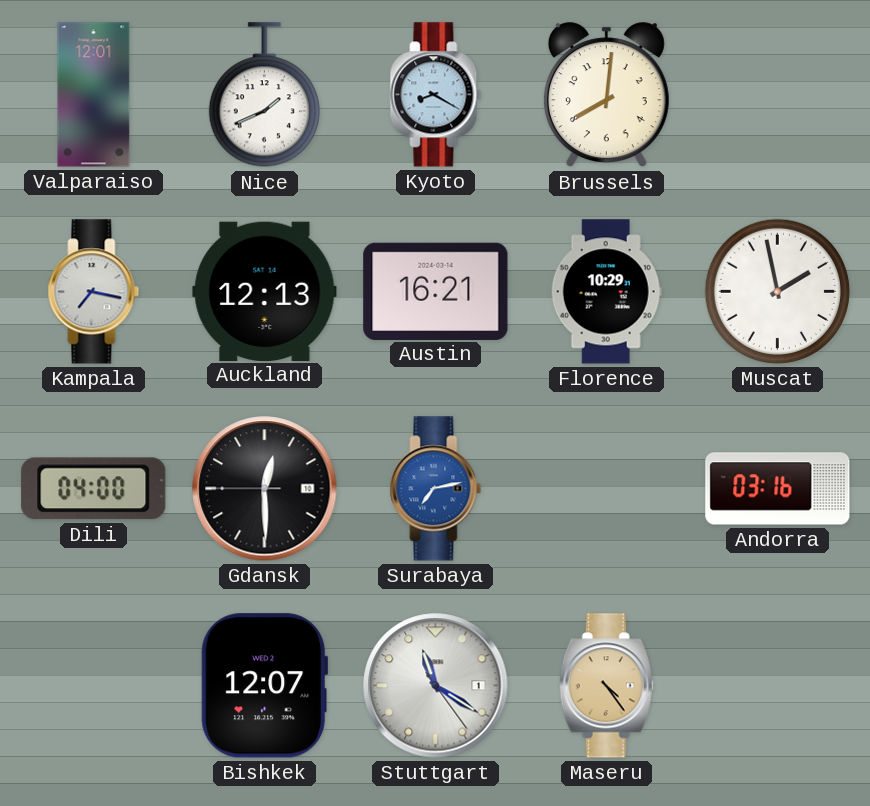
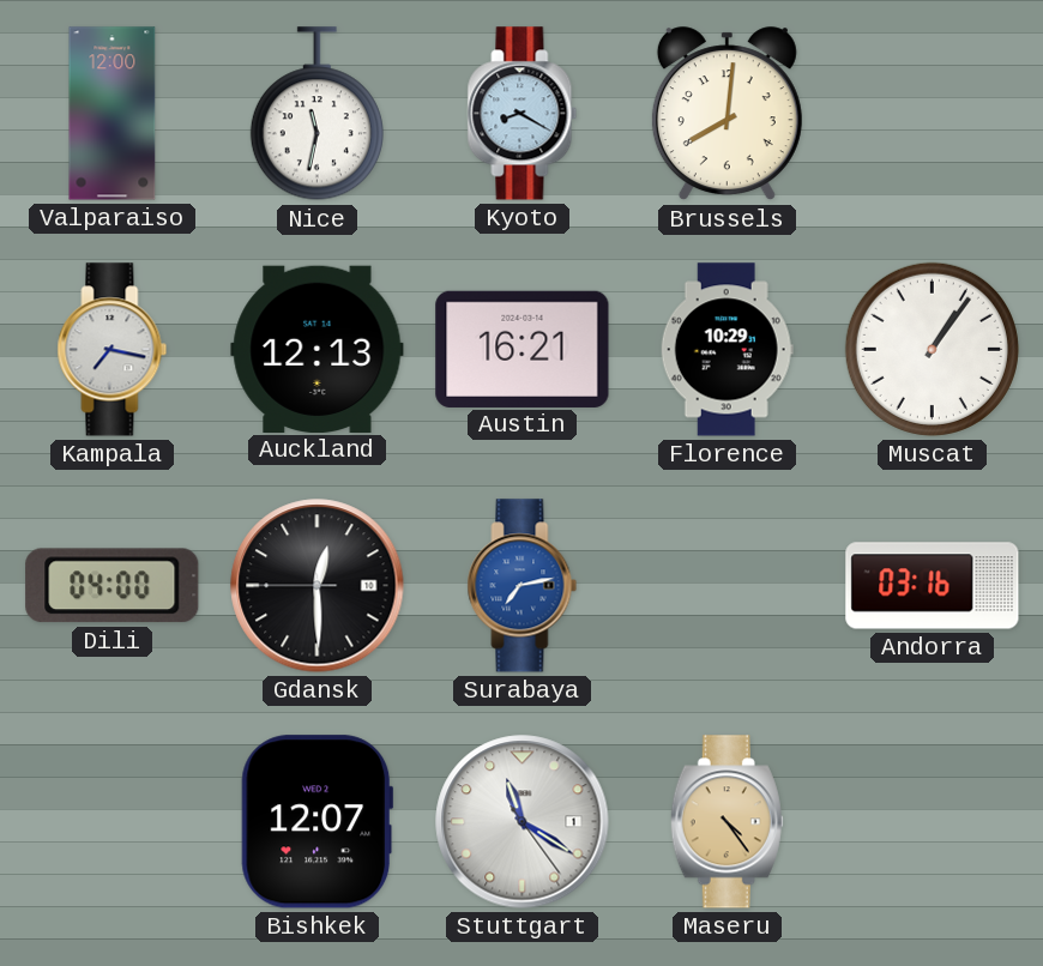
Valparaiso: 12:01 -> 12:00
Nice: 1:41 -> 11:32
Muscat: 1:58 -> 1:06
